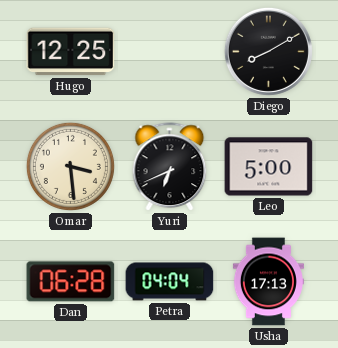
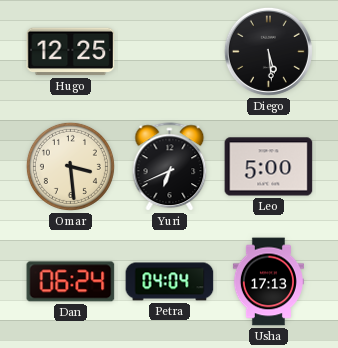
Diego: 8:10 -> 5:29
Dan: 06:28 -> 06:24
